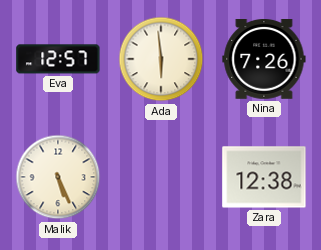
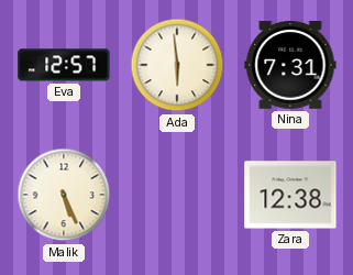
Nina: 7:26 -> 7:31
